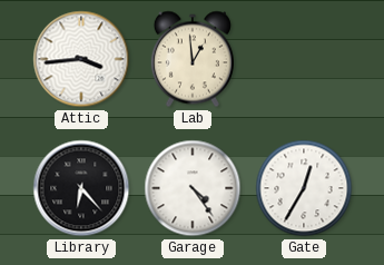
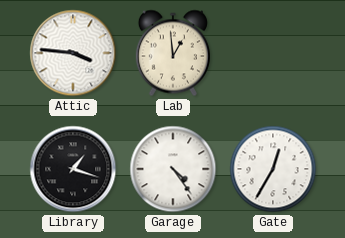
Attic: 3:44 -> 3:46
Library: 6:23 -> 1:18
